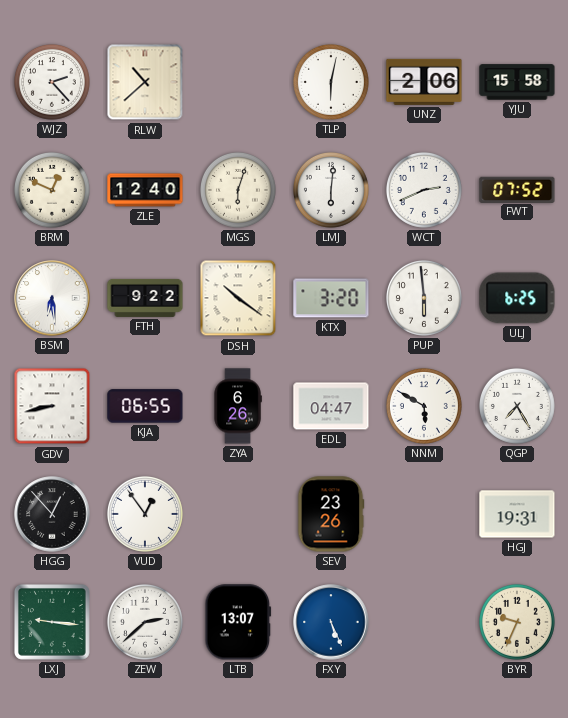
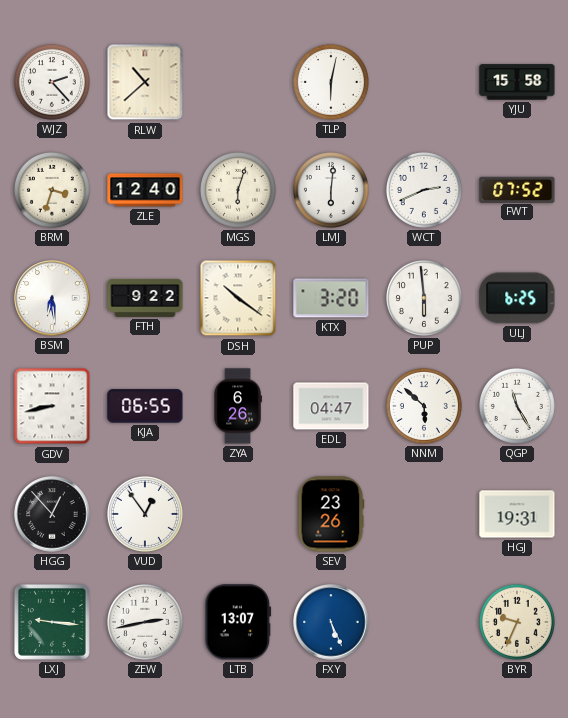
UNZ: 2:06 -> none
BRM: 12:49 -> 3:33
NNM: 5:50 -> 5:52
QGP: 7:25 -> 11:25
ZEW: 2:38 -> 2:43
